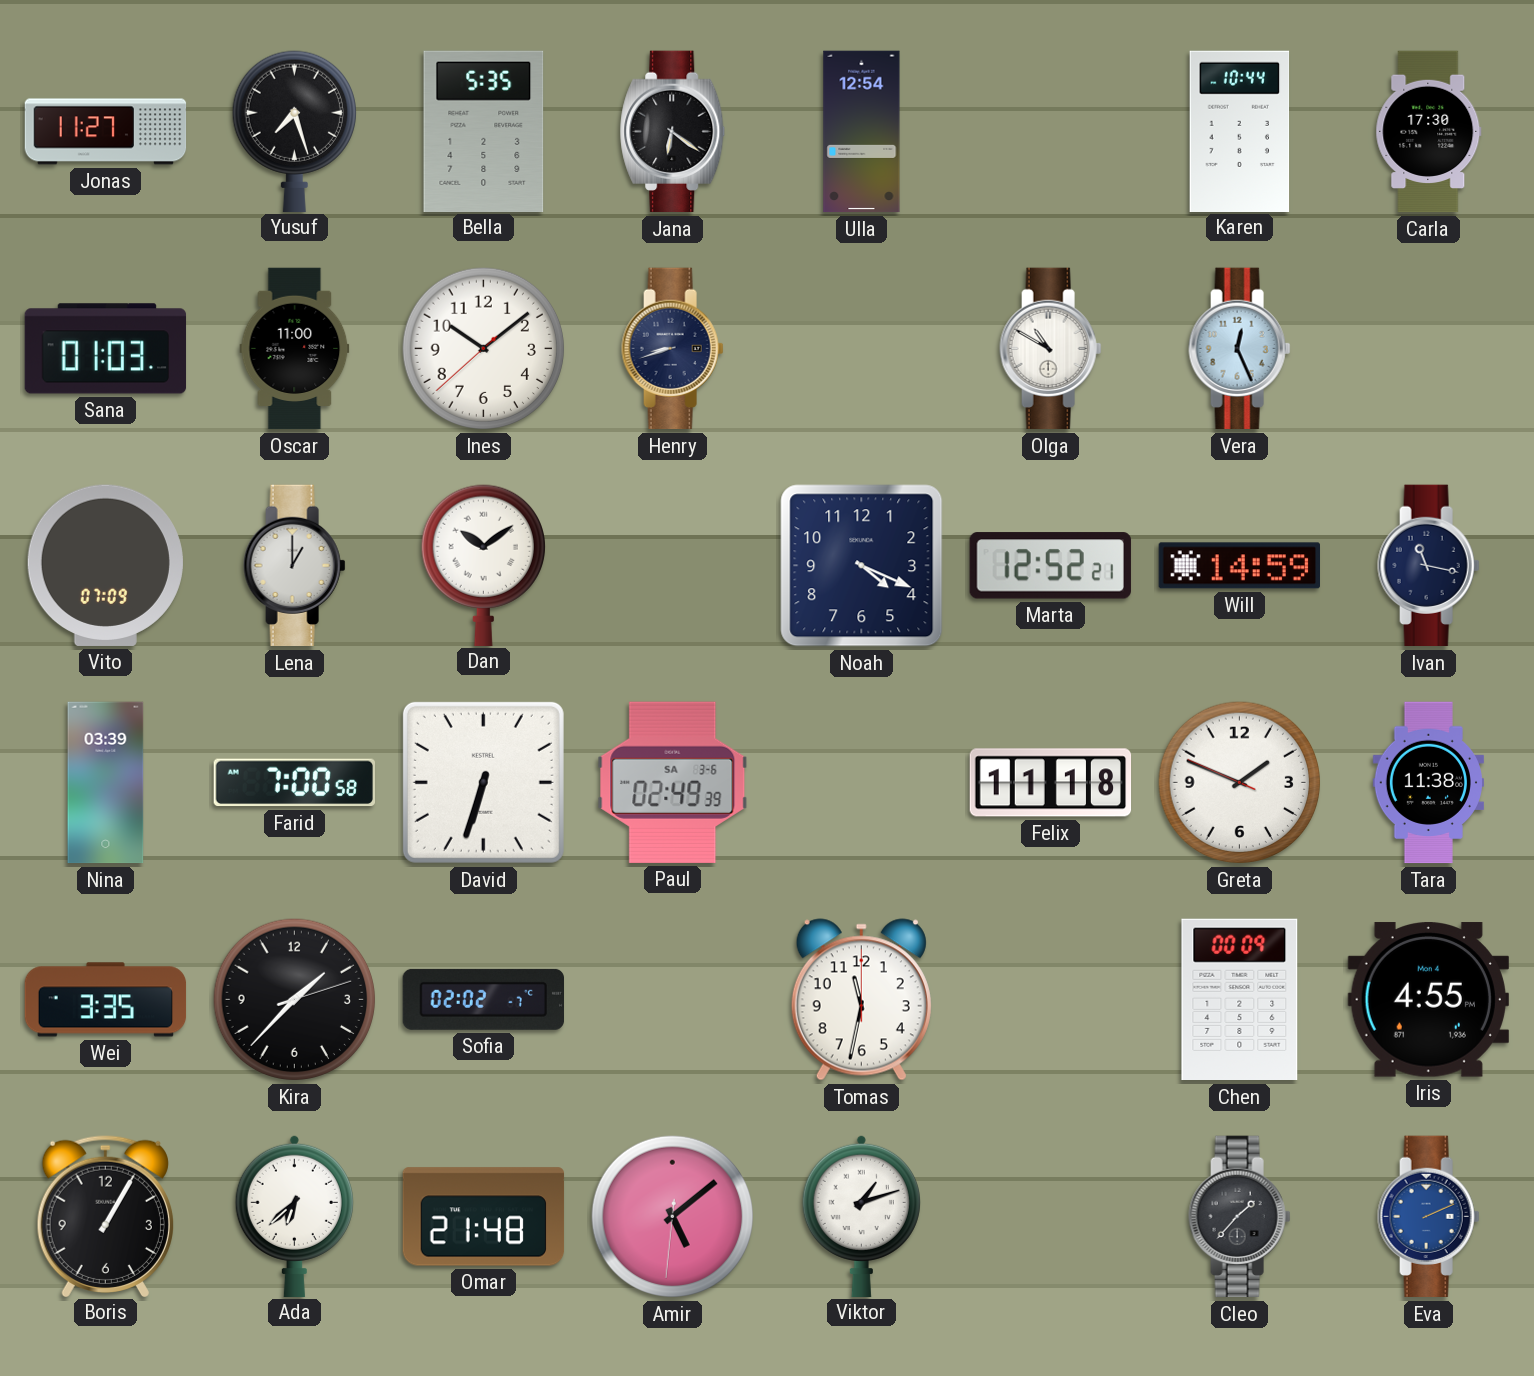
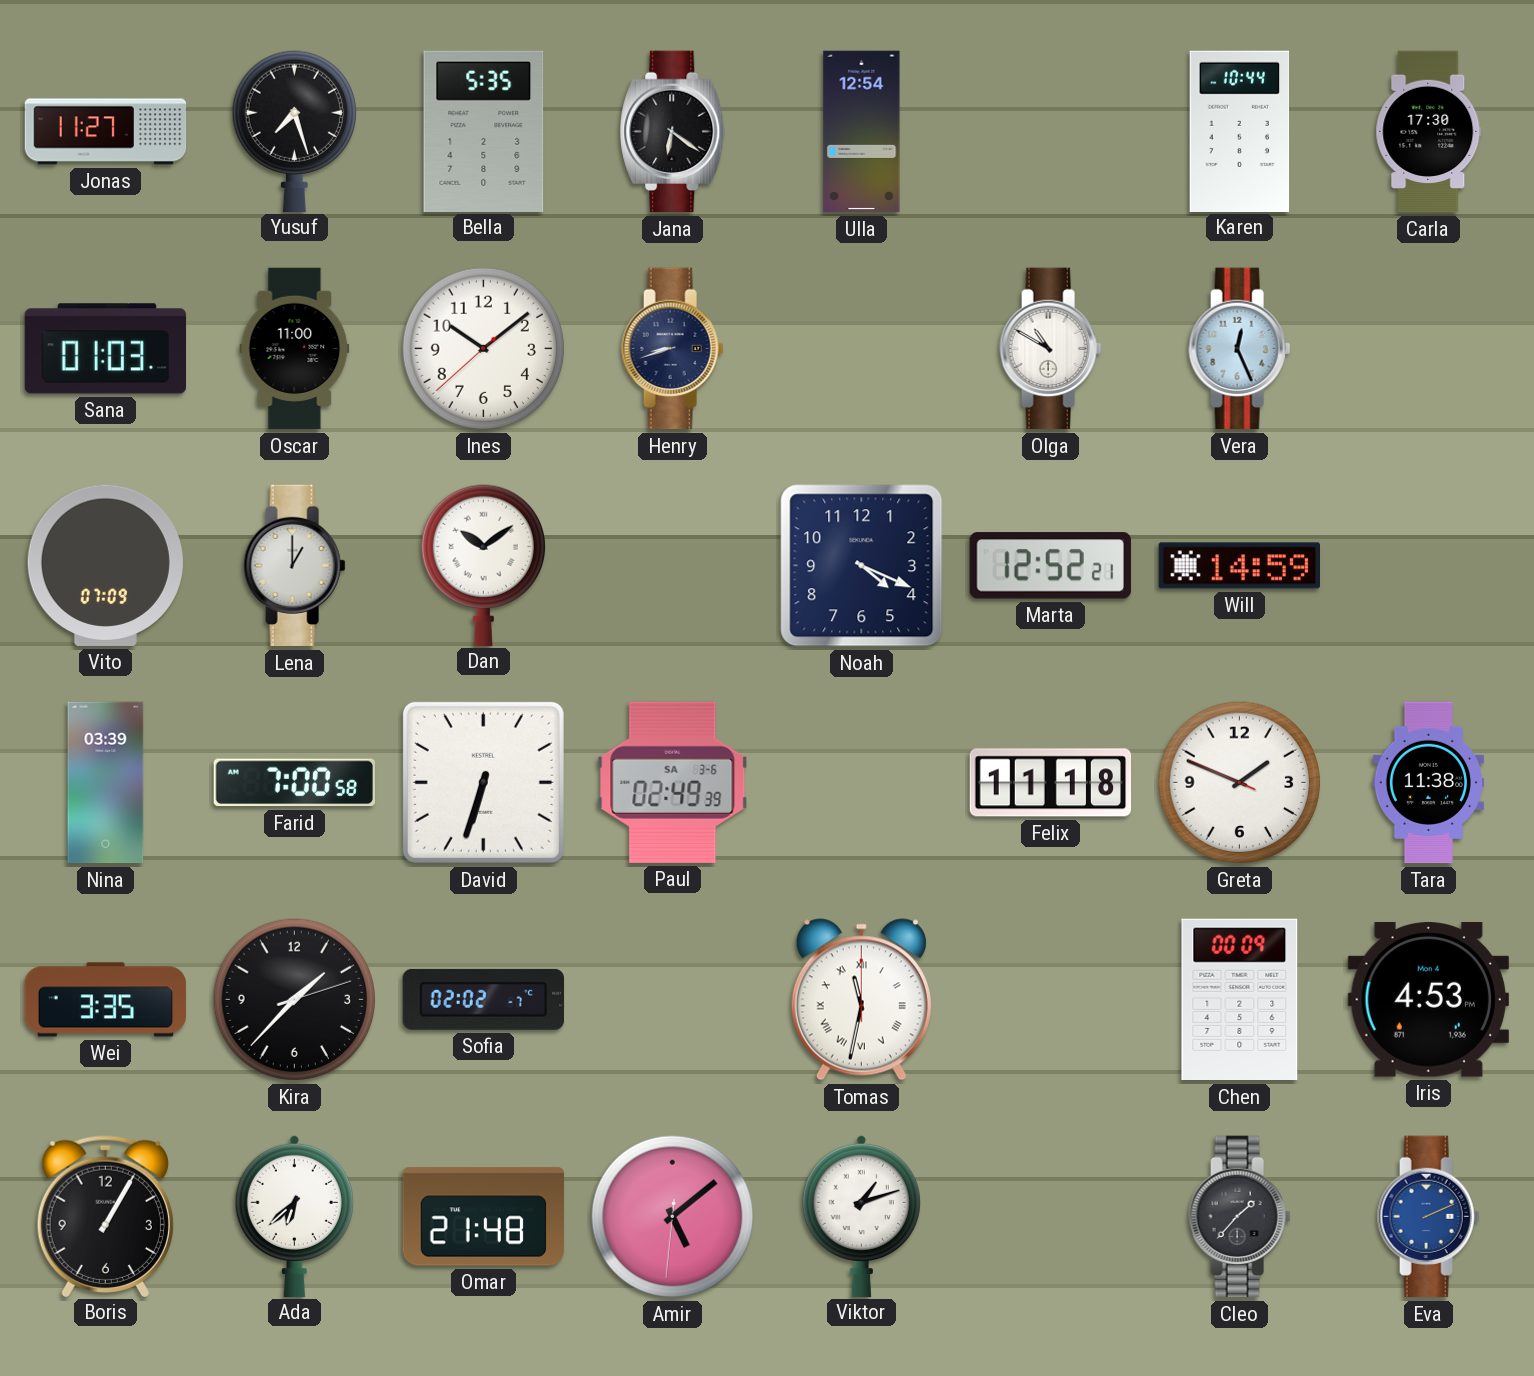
Ivan: 11:17 -> none
Tomas numerals: Arabic -> Roman
Iris: 4:55 -> 4:53
